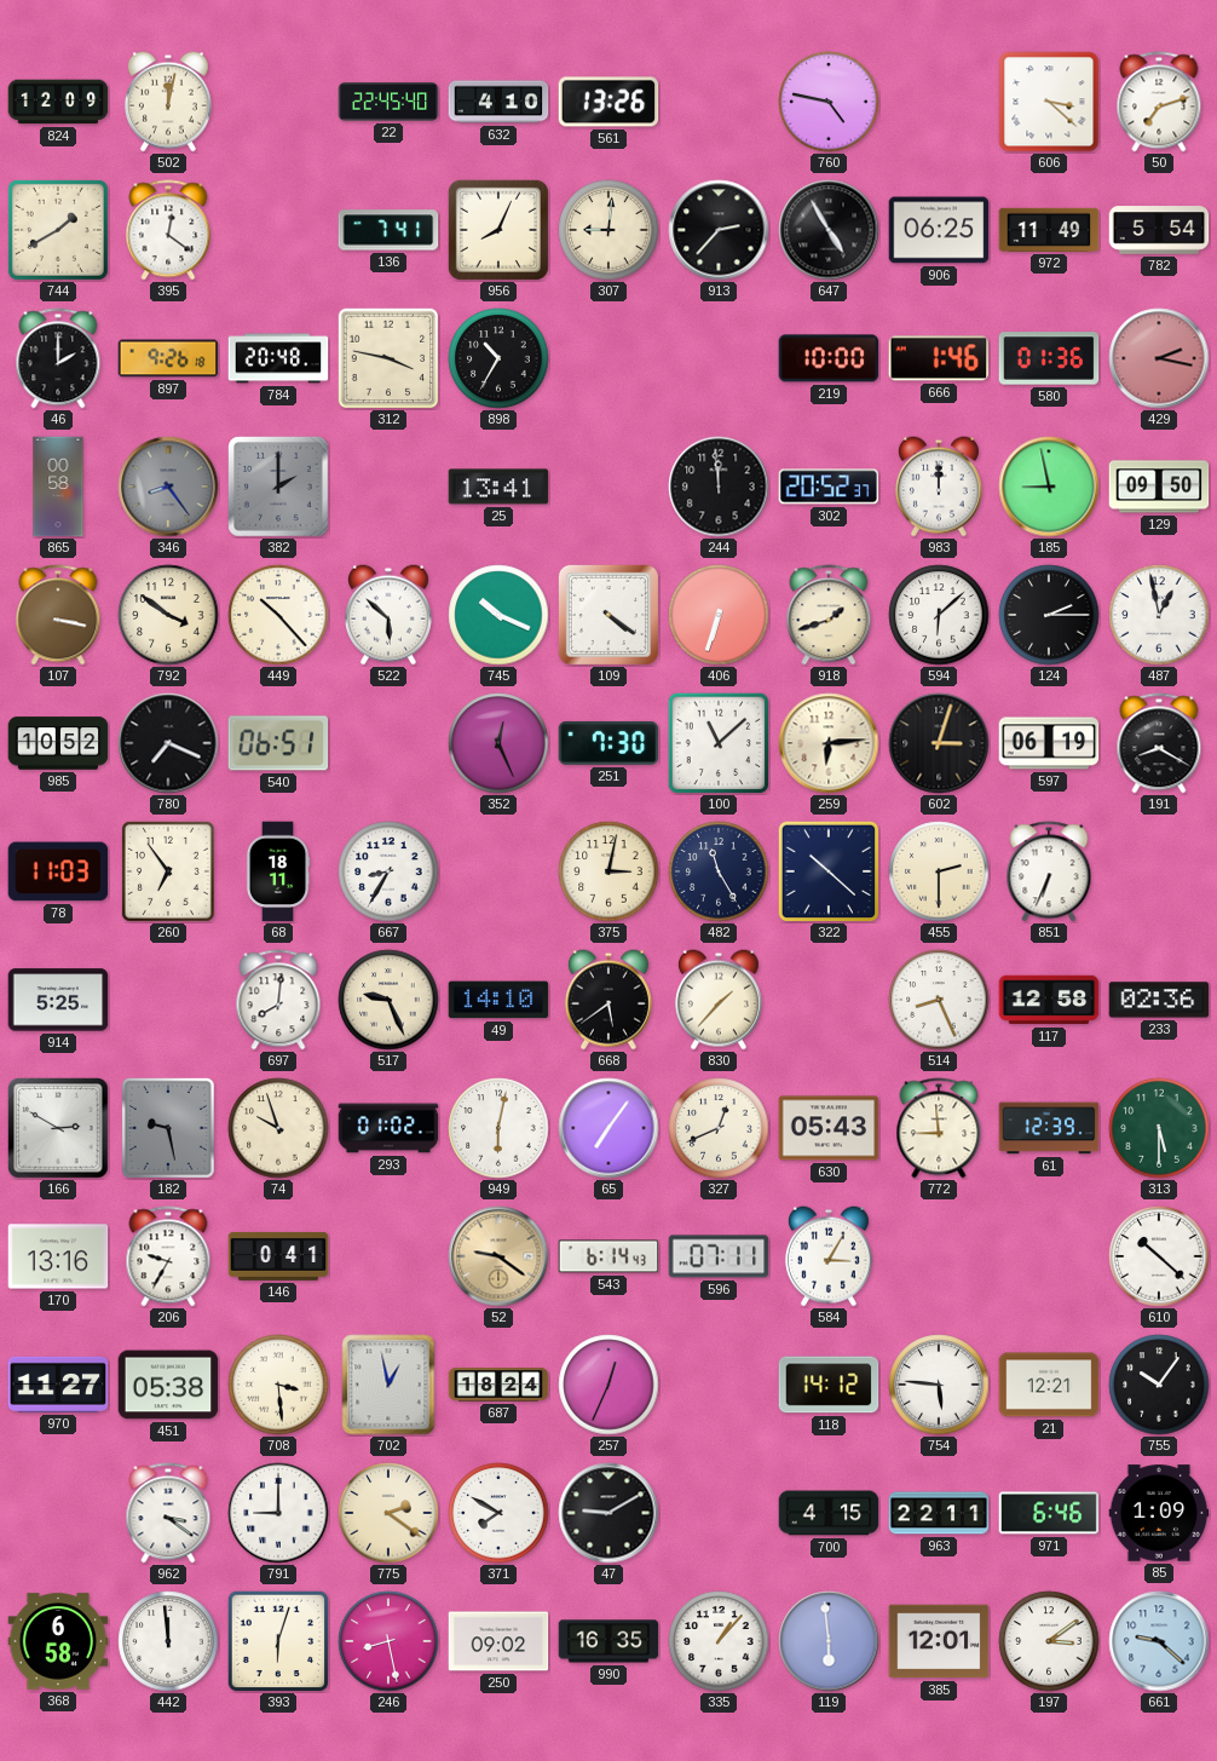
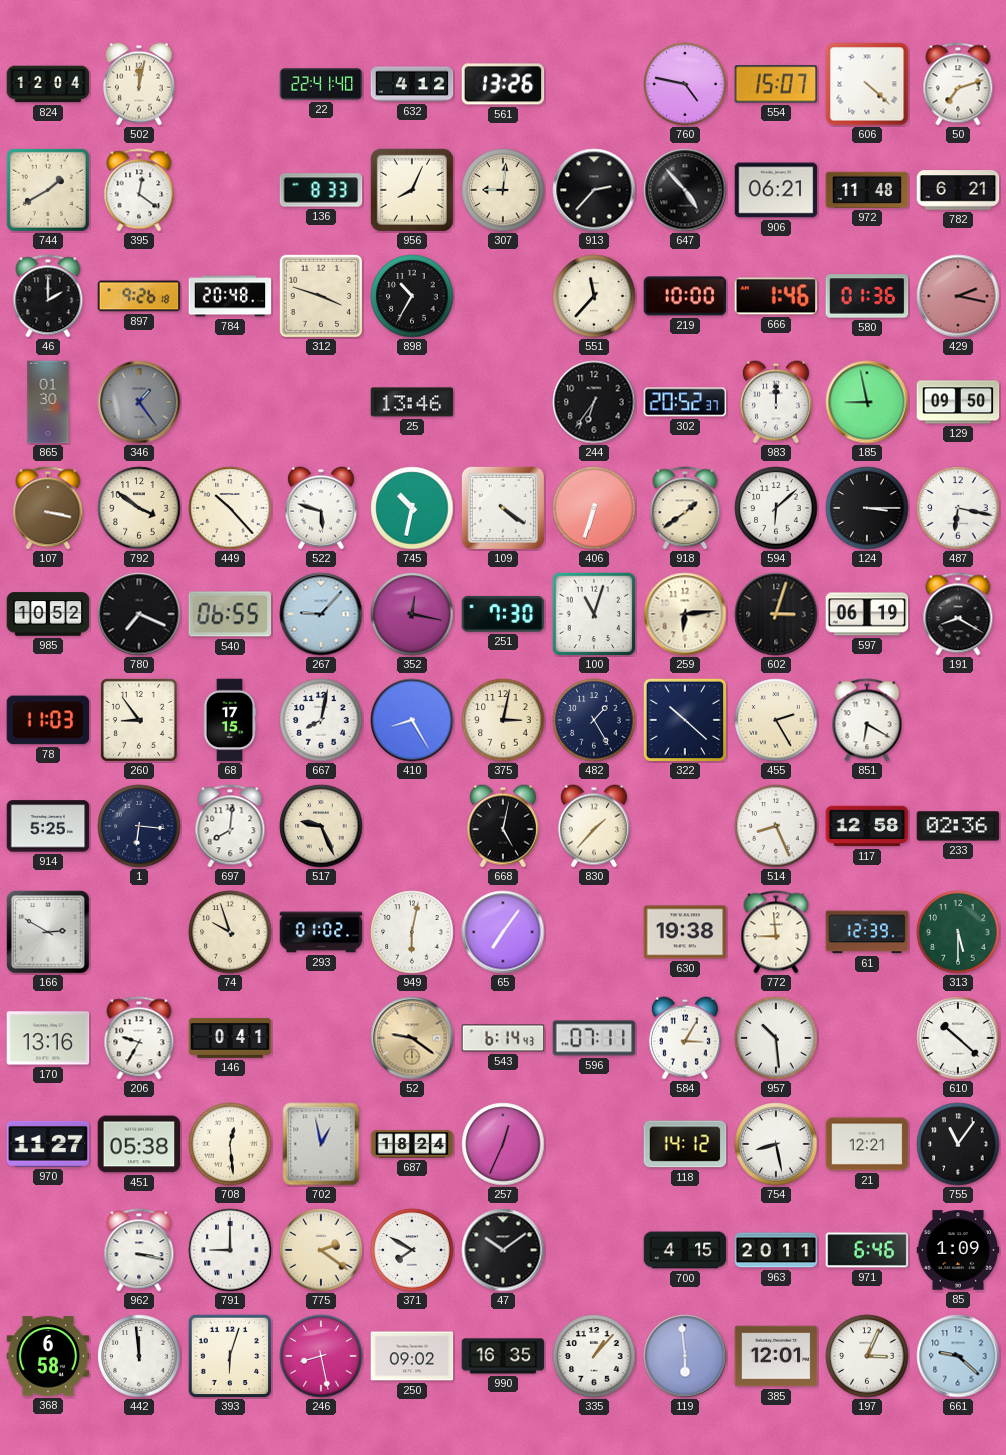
824: 12:09 -> 12:04
22: 22:45 -> 22:41
632: 4:10 -> 4:12
554: none -> 15:07
606: 3:22 -> 4:22
136: 7:41 -> 8:33
647: 4:55 -> 4:53
906: 06:25 -> 06:21
972: 11:49 -> 11:48
782: 5:54 -> 6:21
312: 3:47 -> 3:48
551: none -> 11:37
865: 00:58 -> 01:30
346: 8:24 -> 1:24
382: 2:00 -> none
25: 13:41 -> 13:46
244: 11:59 -> 6:36
522: 5:52 -> 5:48
745: 10:19 -> 10:32
918: 1:42 -> 1:39
124: 2:15 -> 3:15
487: 12:58 -> 6:17
540: 06:51 -> 06:55
267: none -> 9:07
352: 12:26 -> 12:17
100: 11:08 -> 11:03
260: 6:54 -> 8:54
68: 18:11 -> 17:15
667: 8:35 -> 8:02
410: none -> 8:25
482: 11:25 -> 1:25
455: 2:30 -> 2:25
851: 6:34 -> 6:20
1: none -> 6:16
49: 14:10 -> none
668: 5:39 -> 5:02
182: 9:28 -> none
327: 12:41 -> none
630: 05:43 -> 19:38
957: none -> 10:29
708: 3:29 -> 12:29
754: 5:46 -> 8:28
755: 10:06 -> 11:06
962: 3:21 -> 3:17
47: 9:10 -> 10:09
963: 22:11 -> 20:11
197: 3:09 -> 3:04
